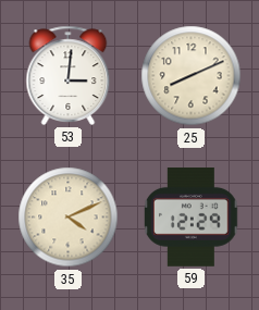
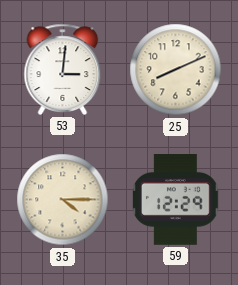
35: 4:11 -> 4:15
